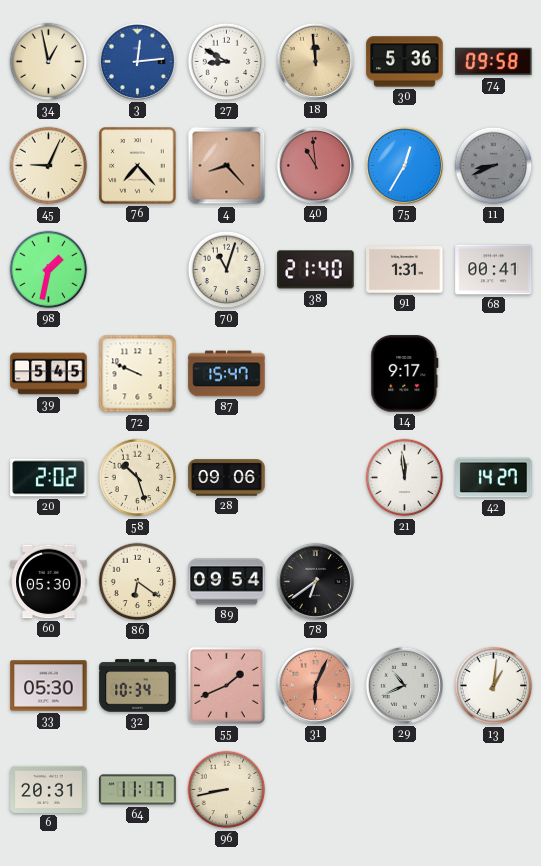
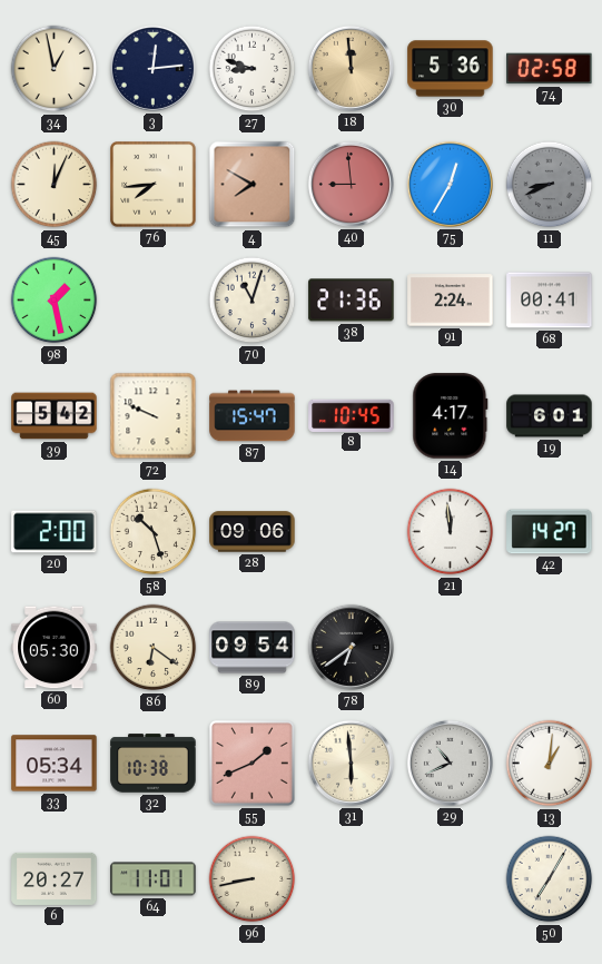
3 dial: blue -> navy
27: 8:50 -> 8:48
74: 09:58 -> 02:58
45: 9:04 -> 12:04
76: 7:23 -> 7:44
4: 8:23 -> 7:50
40: 10:59 -> 8:59
98: 1:32 -> 1:28
38: 21:40 -> 21:36
91: 1:31 -> 2:24
39: 5:45 -> 5:42
8: none -> 10:45
14: 9:17 -> 4:17
19: none -> 6:01
20: 2:02 -> 2:00
33: 05:30 -> 05:34
32: 10:34 -> 10:38
31: 6:04 -> 5:59
31 dial: salmon -> cream
6: 20:31 -> 20:27
64: 11:17 -> 11:01
50: none -> 7:05
